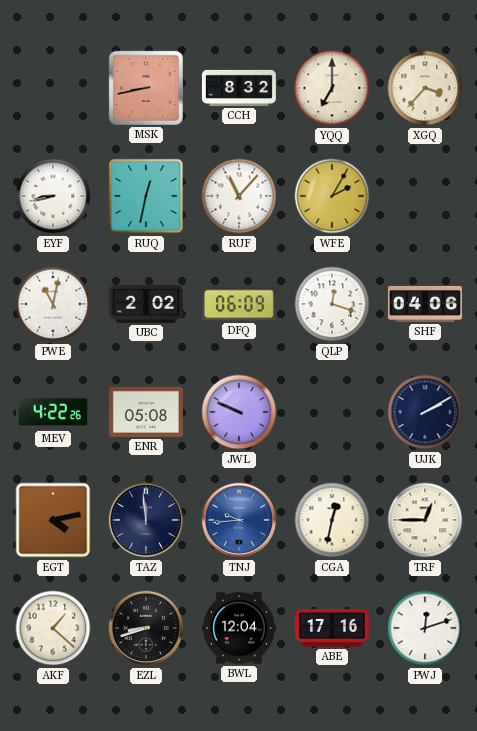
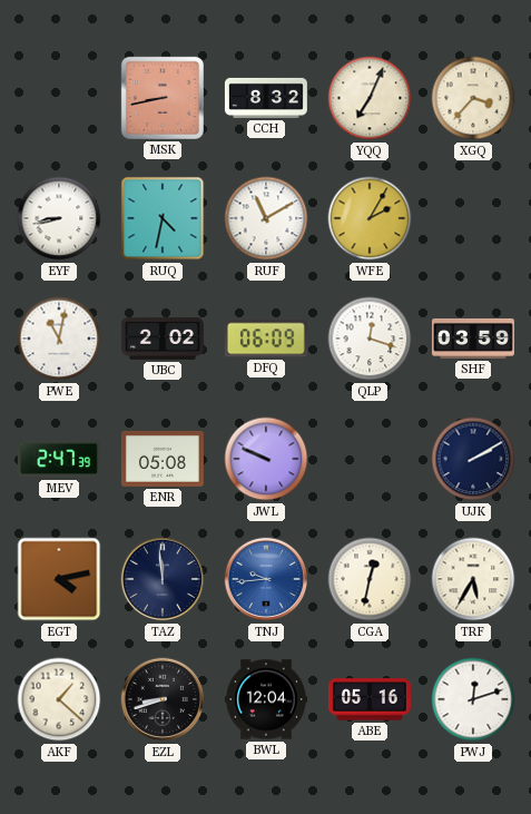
YQQ: 7:00 -> 7:04
RUQ: 12:32 -> 4:32
RUF: 11:07 -> 11:10
SHF: 04:06 -> 03:59
MEV: 4:22 -> 2:47
TRF: 12:45 -> 5:35
ABE: 17:16 -> 05:16
